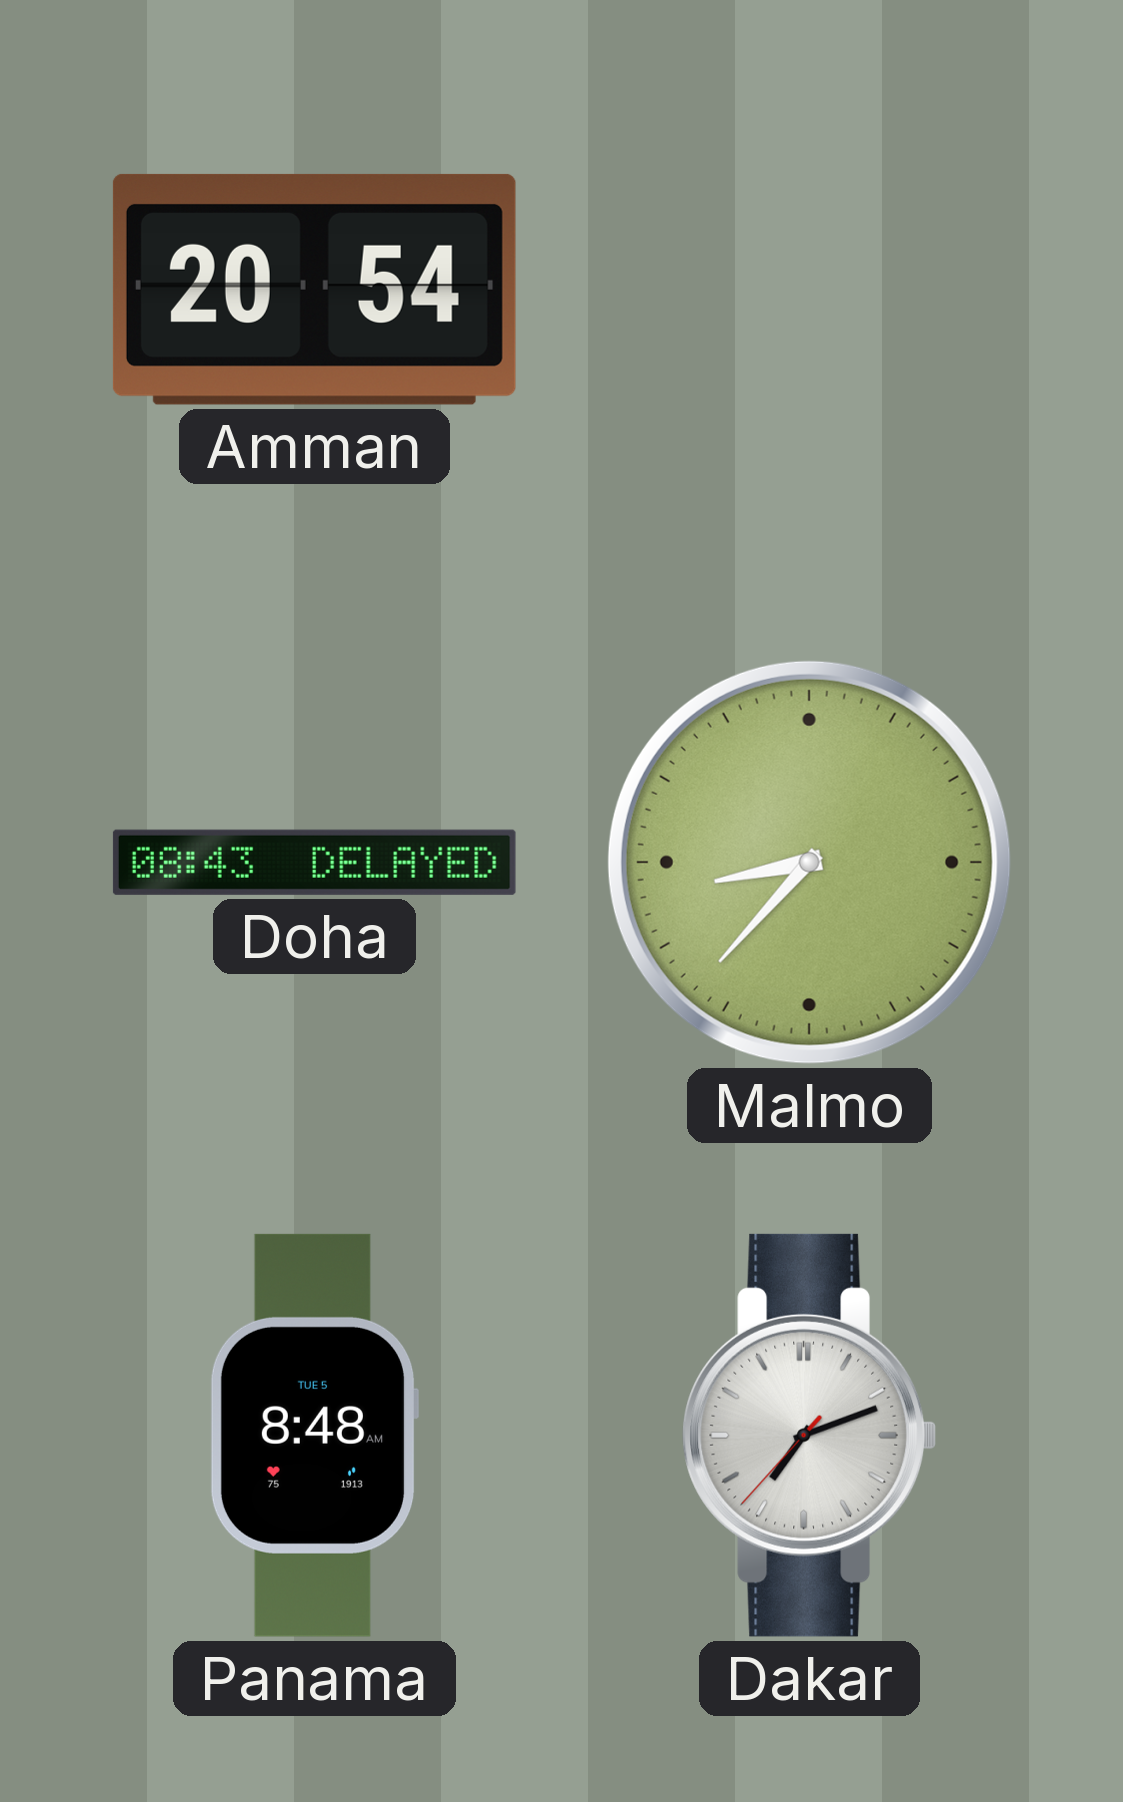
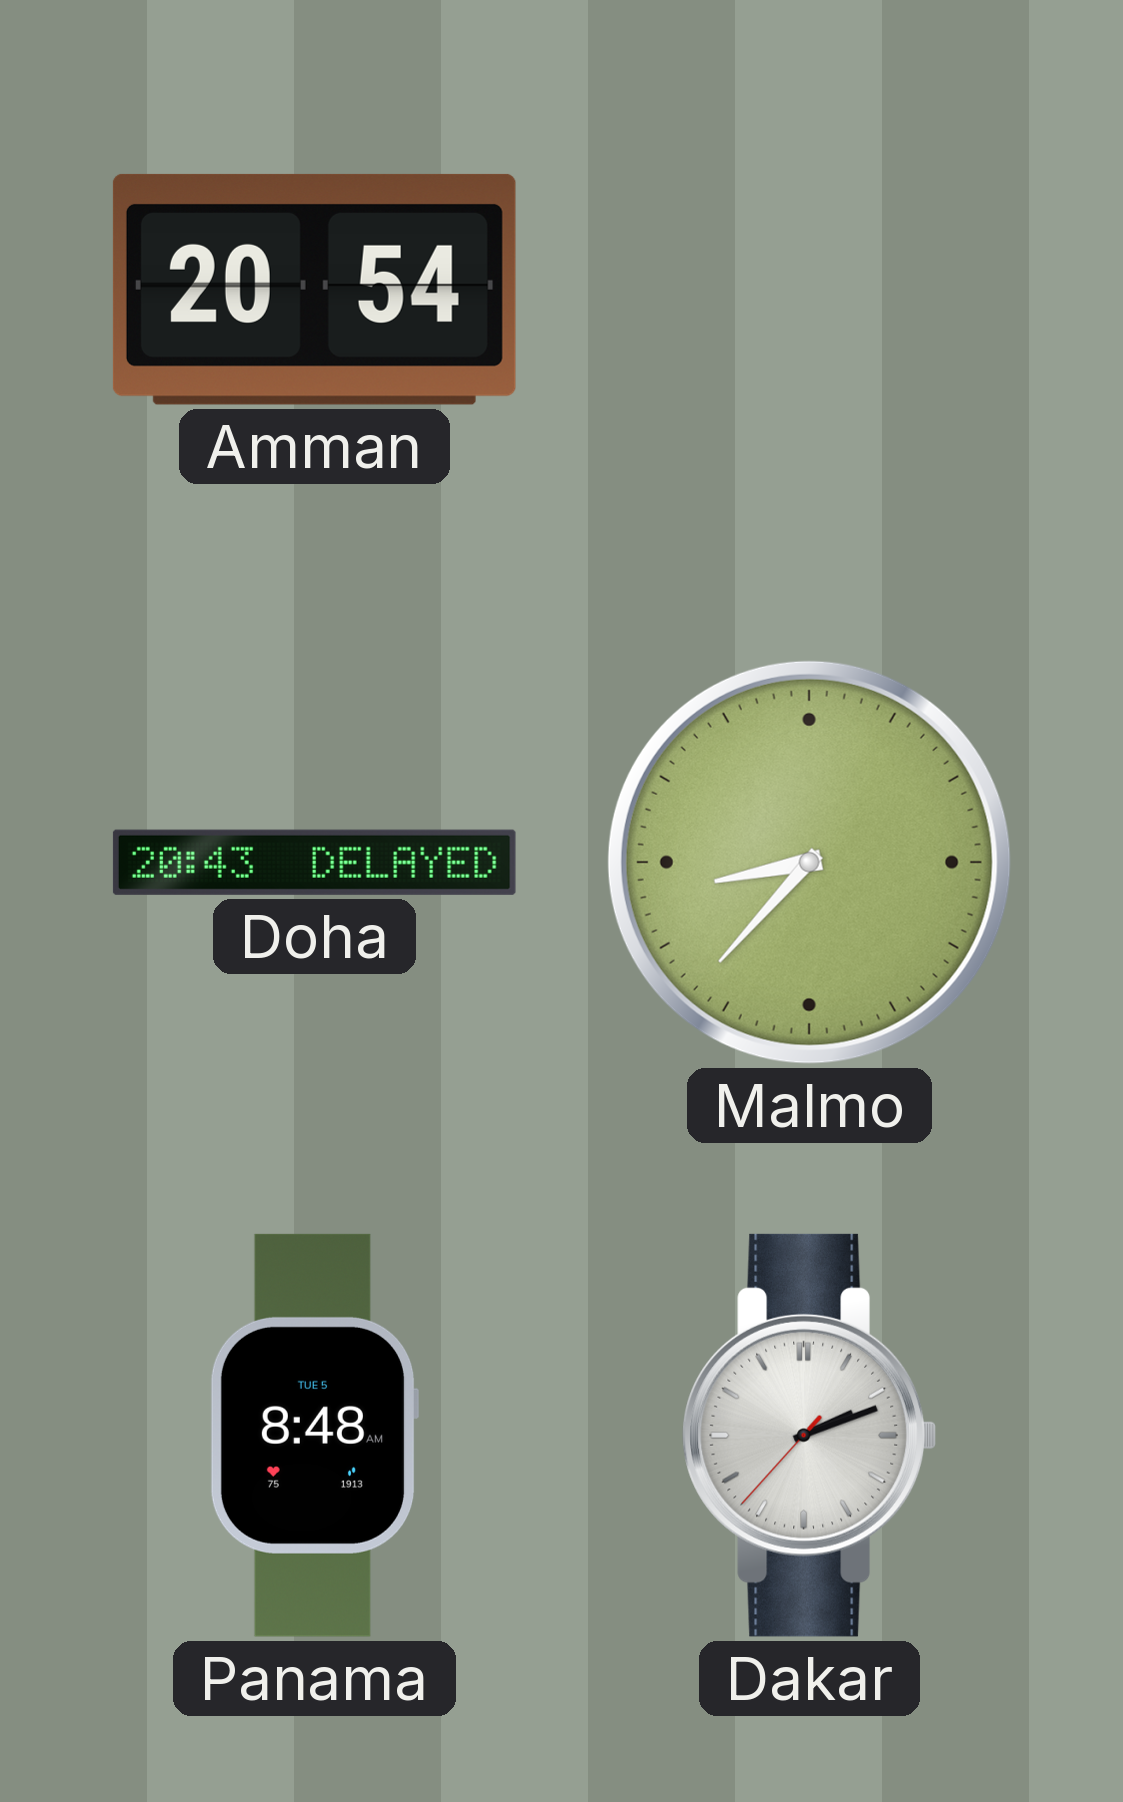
Doha: 08:43 -> 20:43
Dakar: 7:11 -> 2:11
